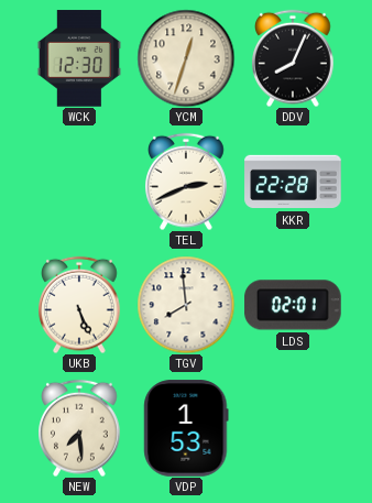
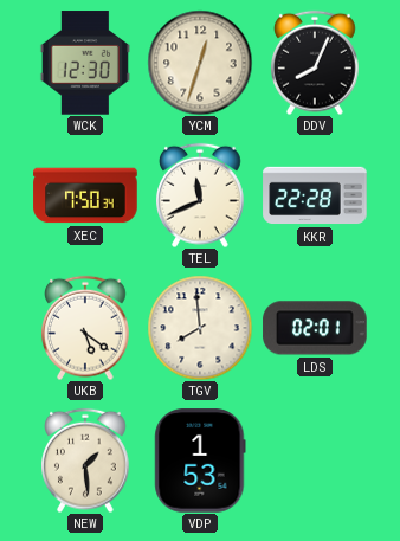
XEC: none -> 7:50
TEL: 2:41 -> 11:41
UKB: 5:26 -> 5:21
NEW: 7:29 -> 1:29
